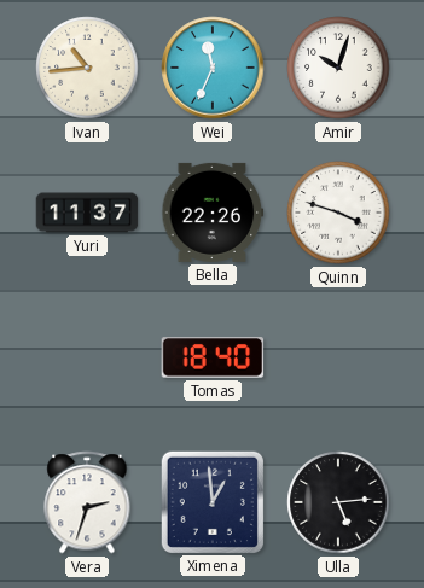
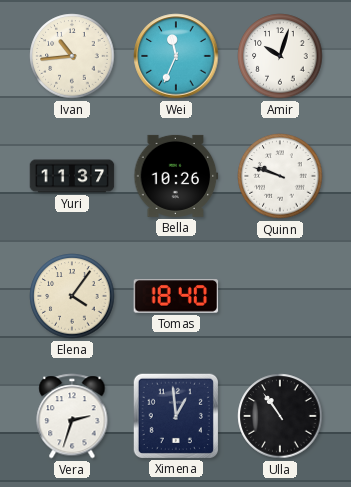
Bella: 22:26 -> 10:26
Quinn: 3:48 -> 9:48
Elena: none -> 4:06
Ulla: 5:14 -> 10:54
